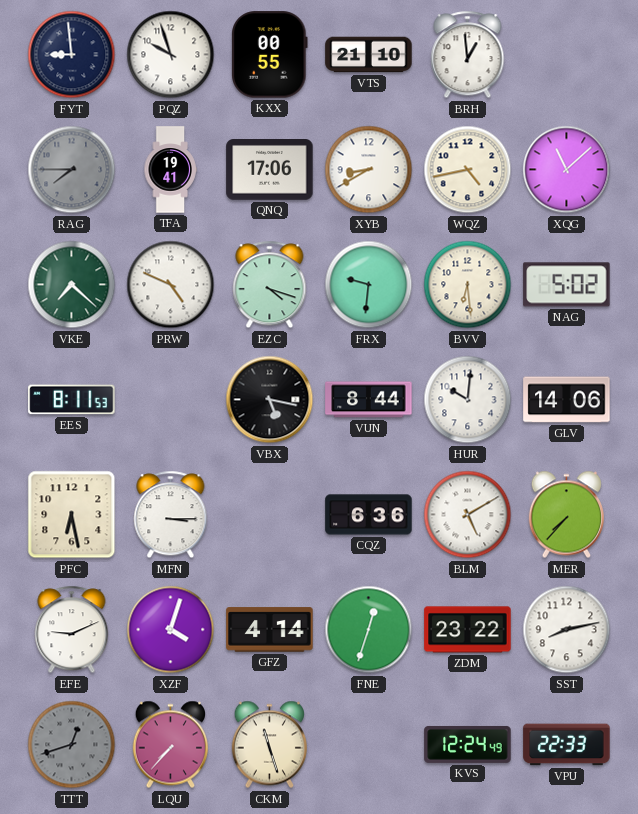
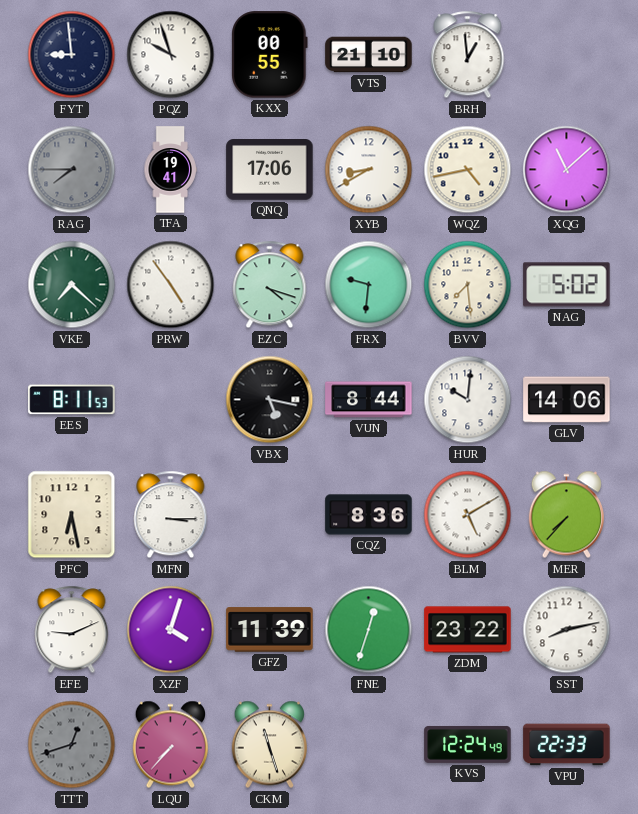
PRW: 4:49 -> 4:54
BVV: 6:29 -> 7:29
CQZ: 6:36 -> 8:36
GFZ: 4:14 -> 11:39
